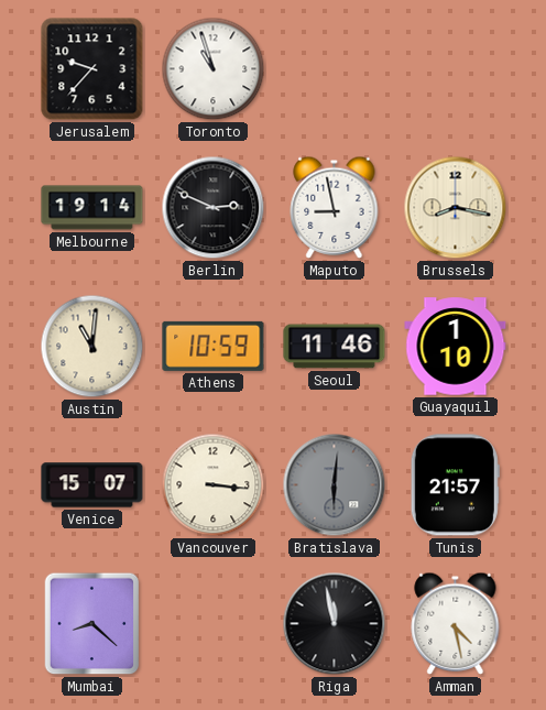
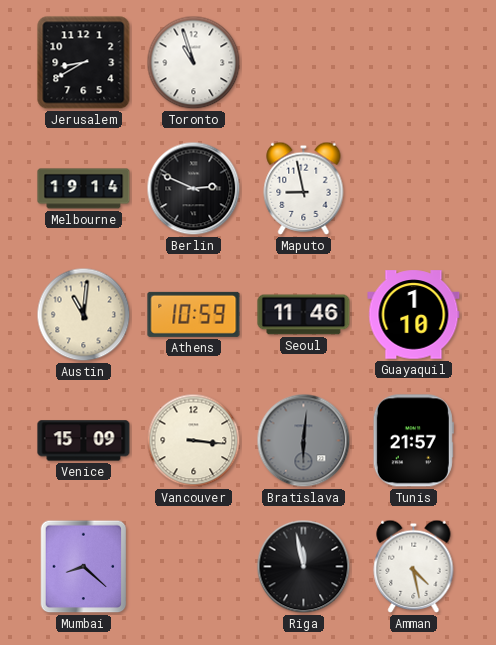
Jerusalem: 9:37 -> 8:40
Brussels: 8:17 -> none
Venice: 15:07 -> 15:09
